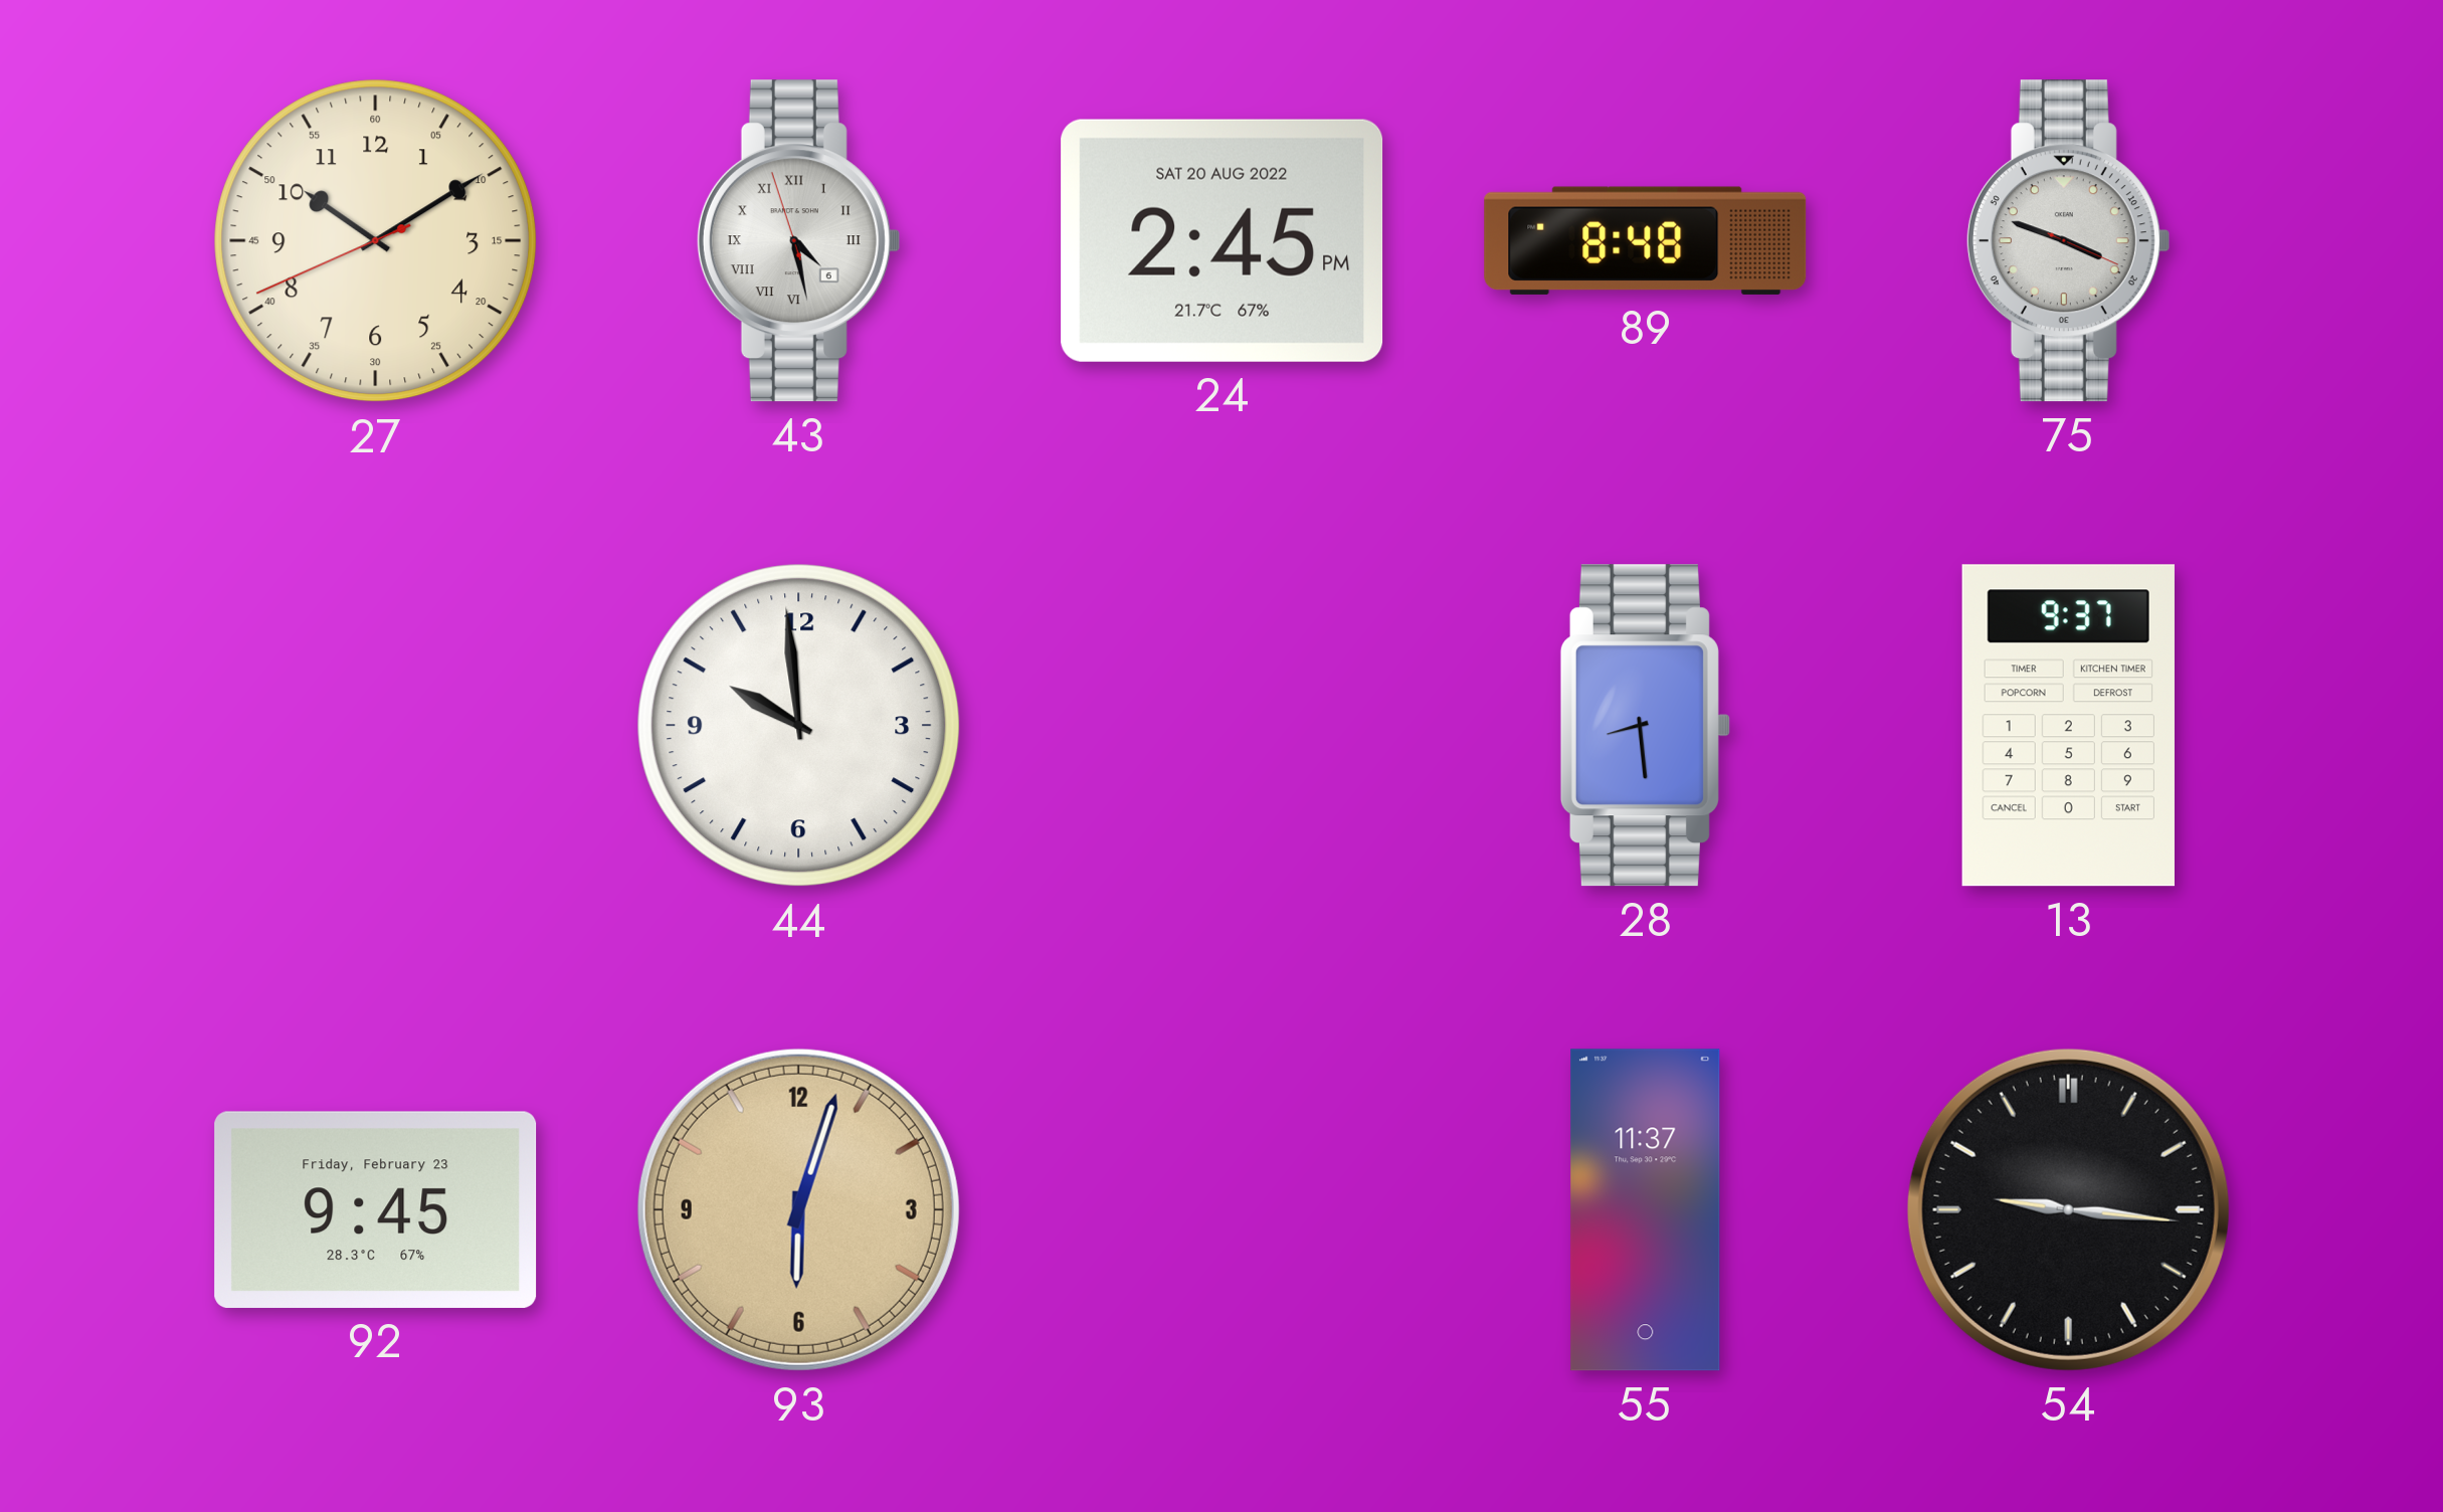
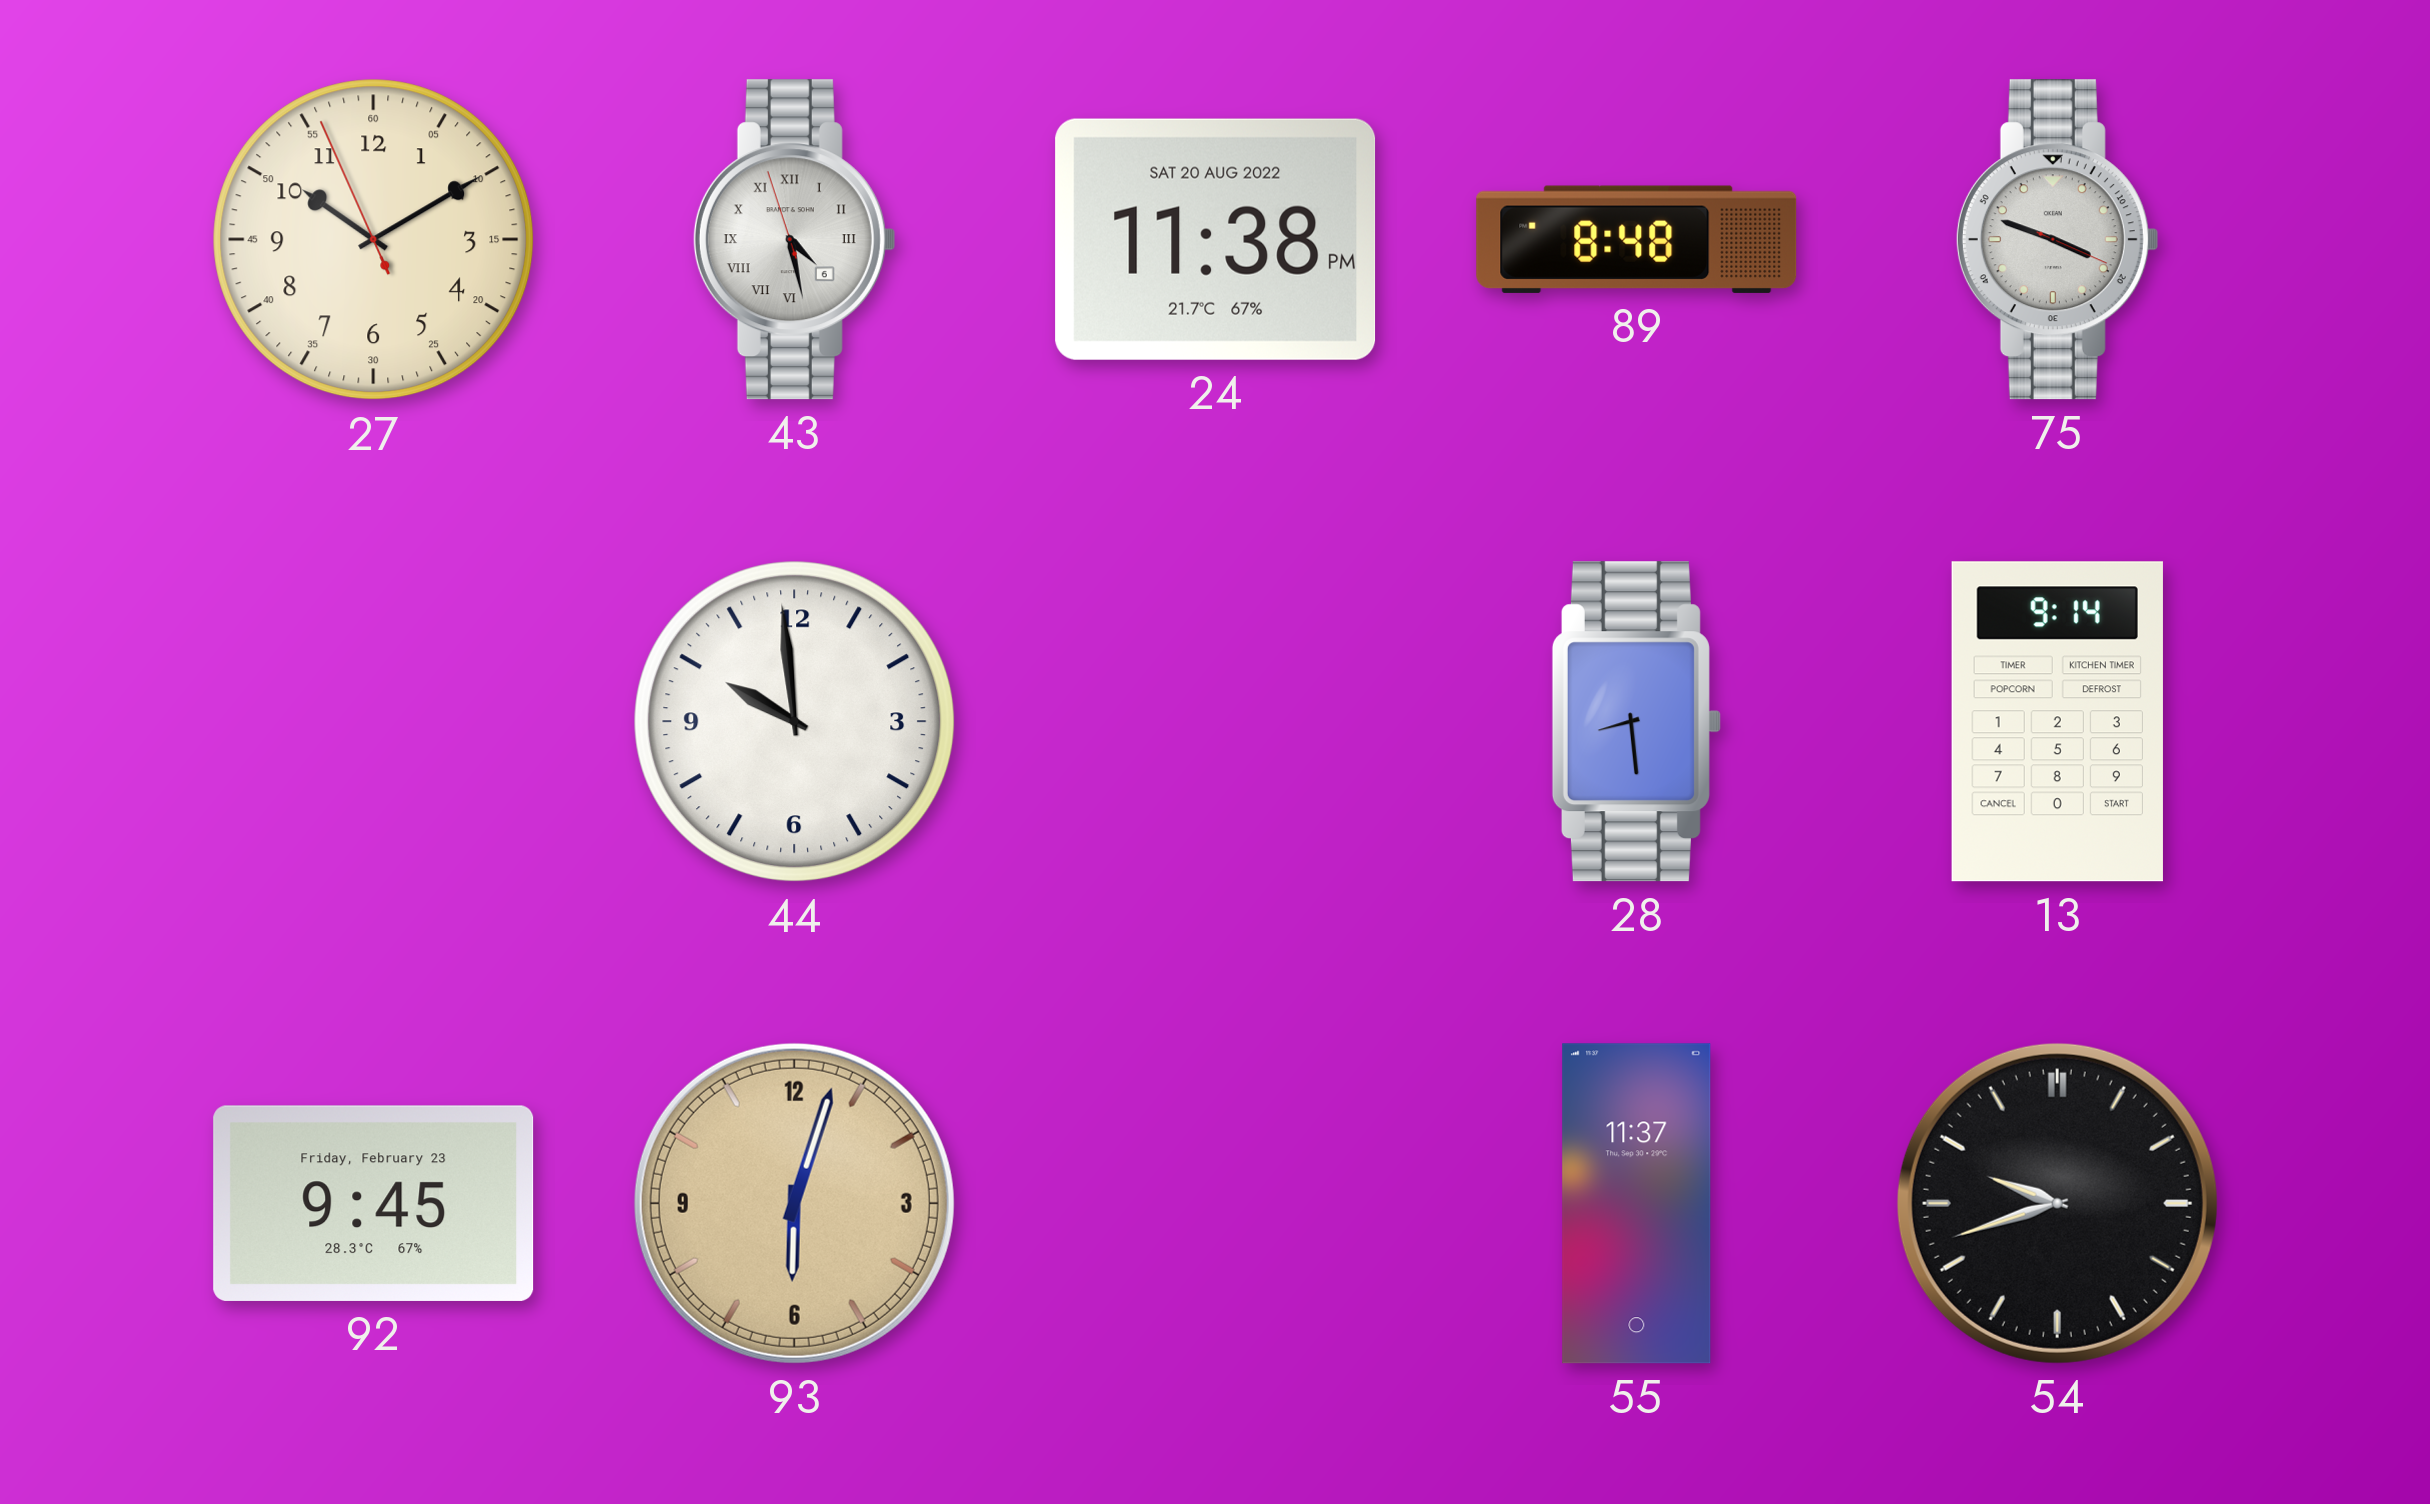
27: 10:09:41 -> 10:09:56
24: 2:45 -> 11:38
13: 9:37 -> 9:14
54: 9:16 -> 9:42
